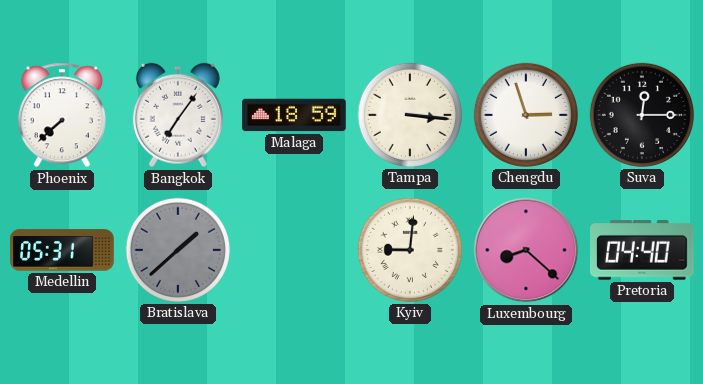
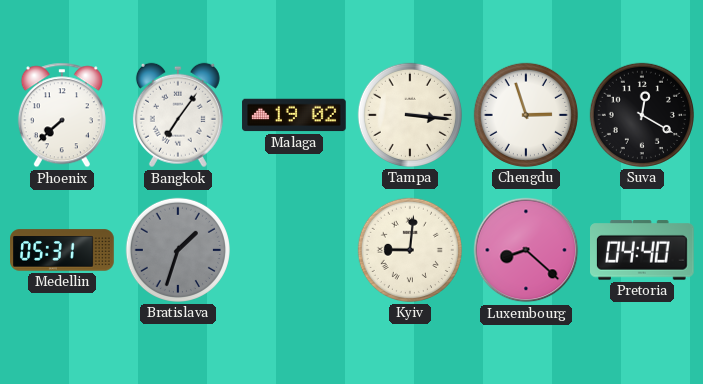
Malaga: 18:59 -> 19:02
Suva: 12:15 -> 12:20
Bratislava: 1:38 -> 1:33
